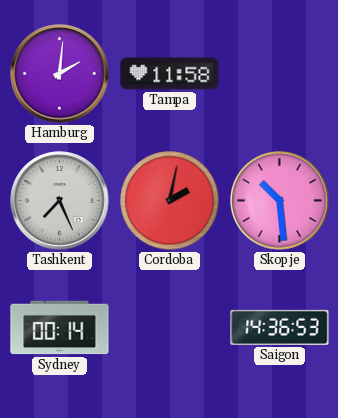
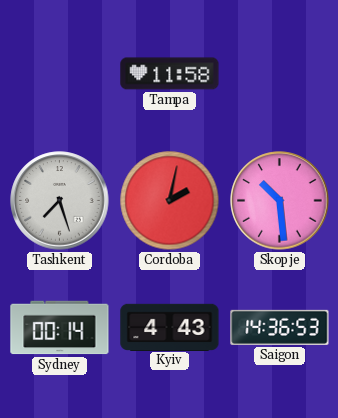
Hamburg: 2:01 -> none
Tashkent: 7:26 -> 7:27
Kyiv: none -> 4:43
